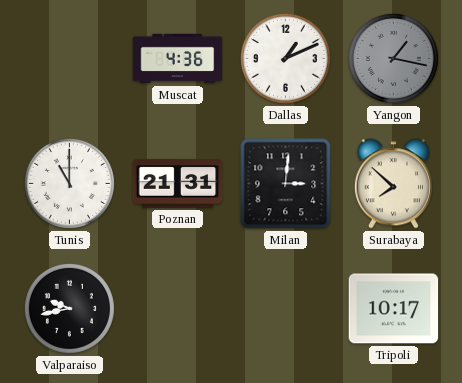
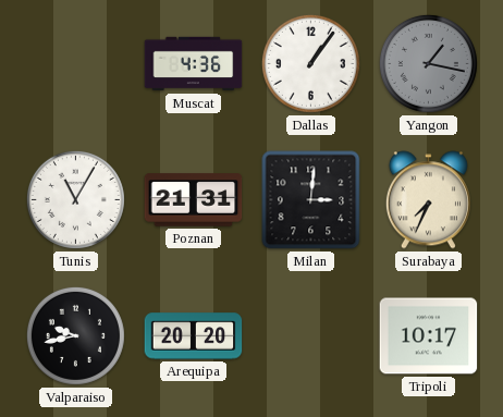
Dallas: 1:11 -> 1:06
Tunis: 11:00 -> 11:05
Surabaya: 7:52 -> 7:34
Arequipa: none -> 20:20
